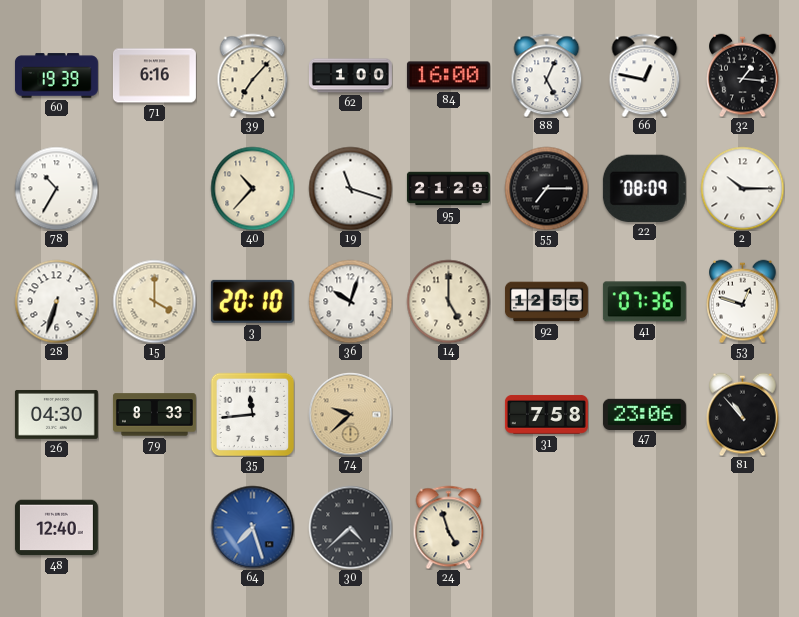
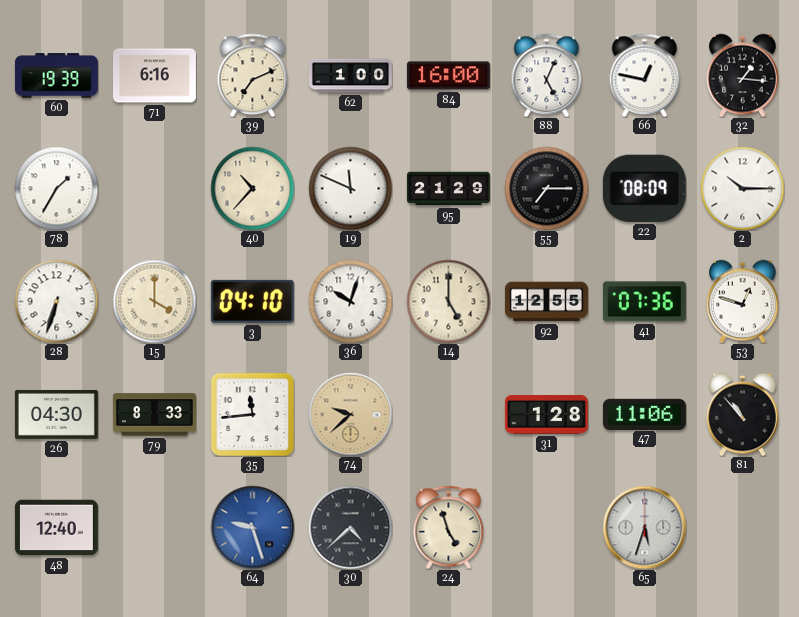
39: 7:07 -> 7:11
78: 10:35 -> 1:35
19: 11:18 -> 11:49
3: 20:10 -> 04:10
31: 7:58 -> 1:28
47: 23:06 -> 11:06
64: 7:27 -> 9:27
65: none -> 5:33
